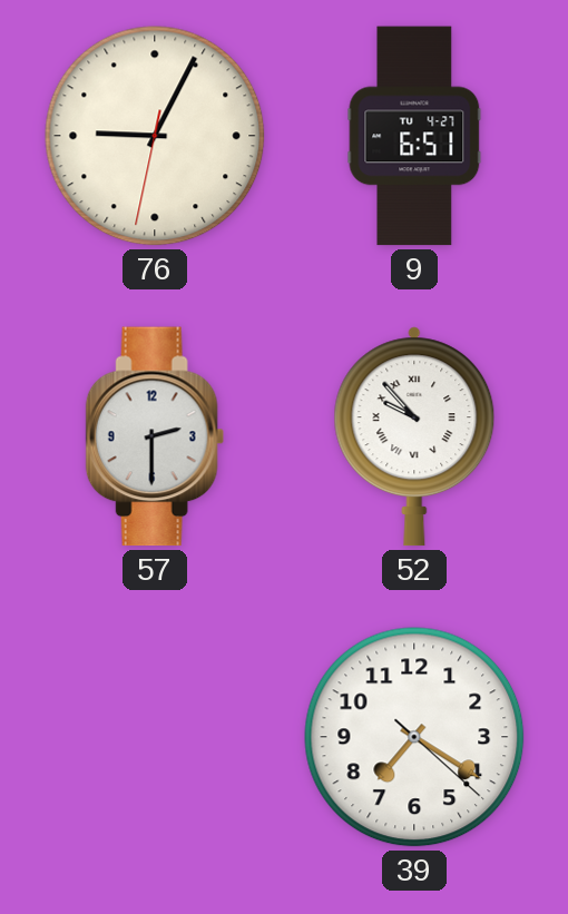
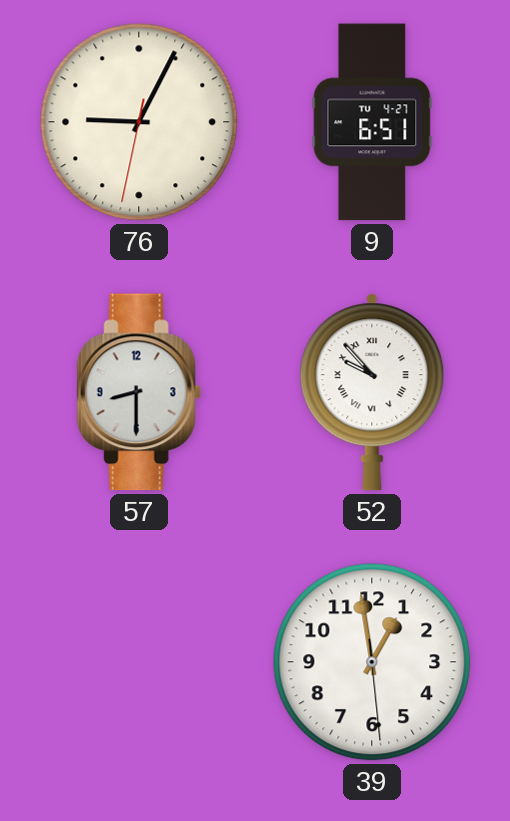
57: 2:30 -> 8:30
39: 7:20 -> 12:58
